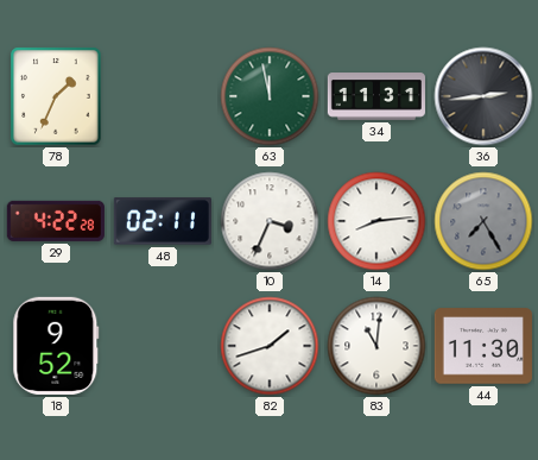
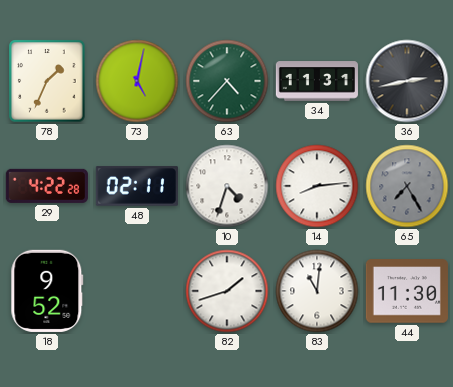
73: none -> 5:02
63: 11:58 -> 4:37
36: 2:44 -> 2:43
10: 3:34 -> 4:33
